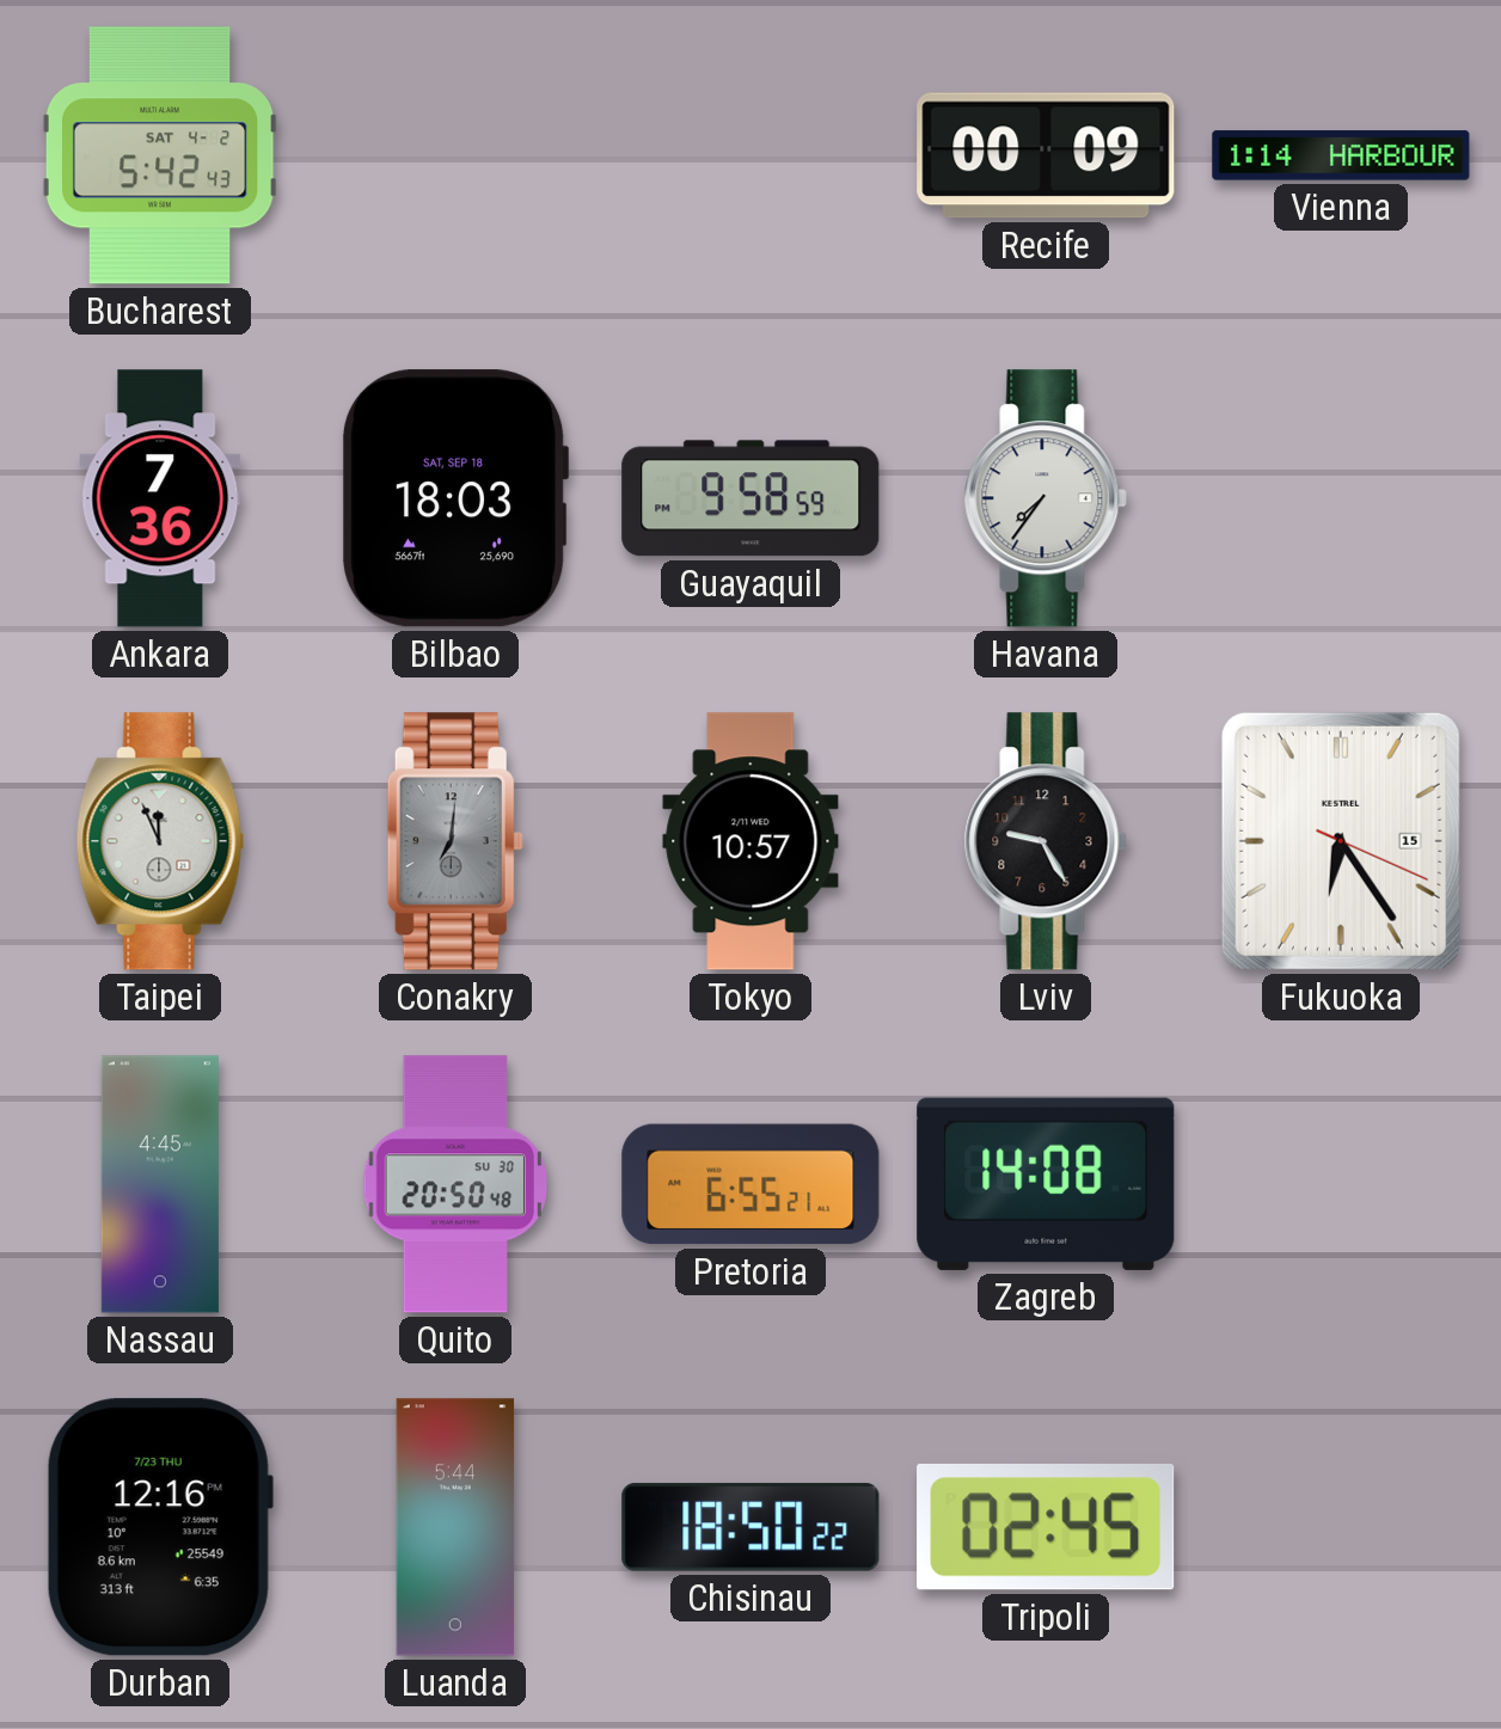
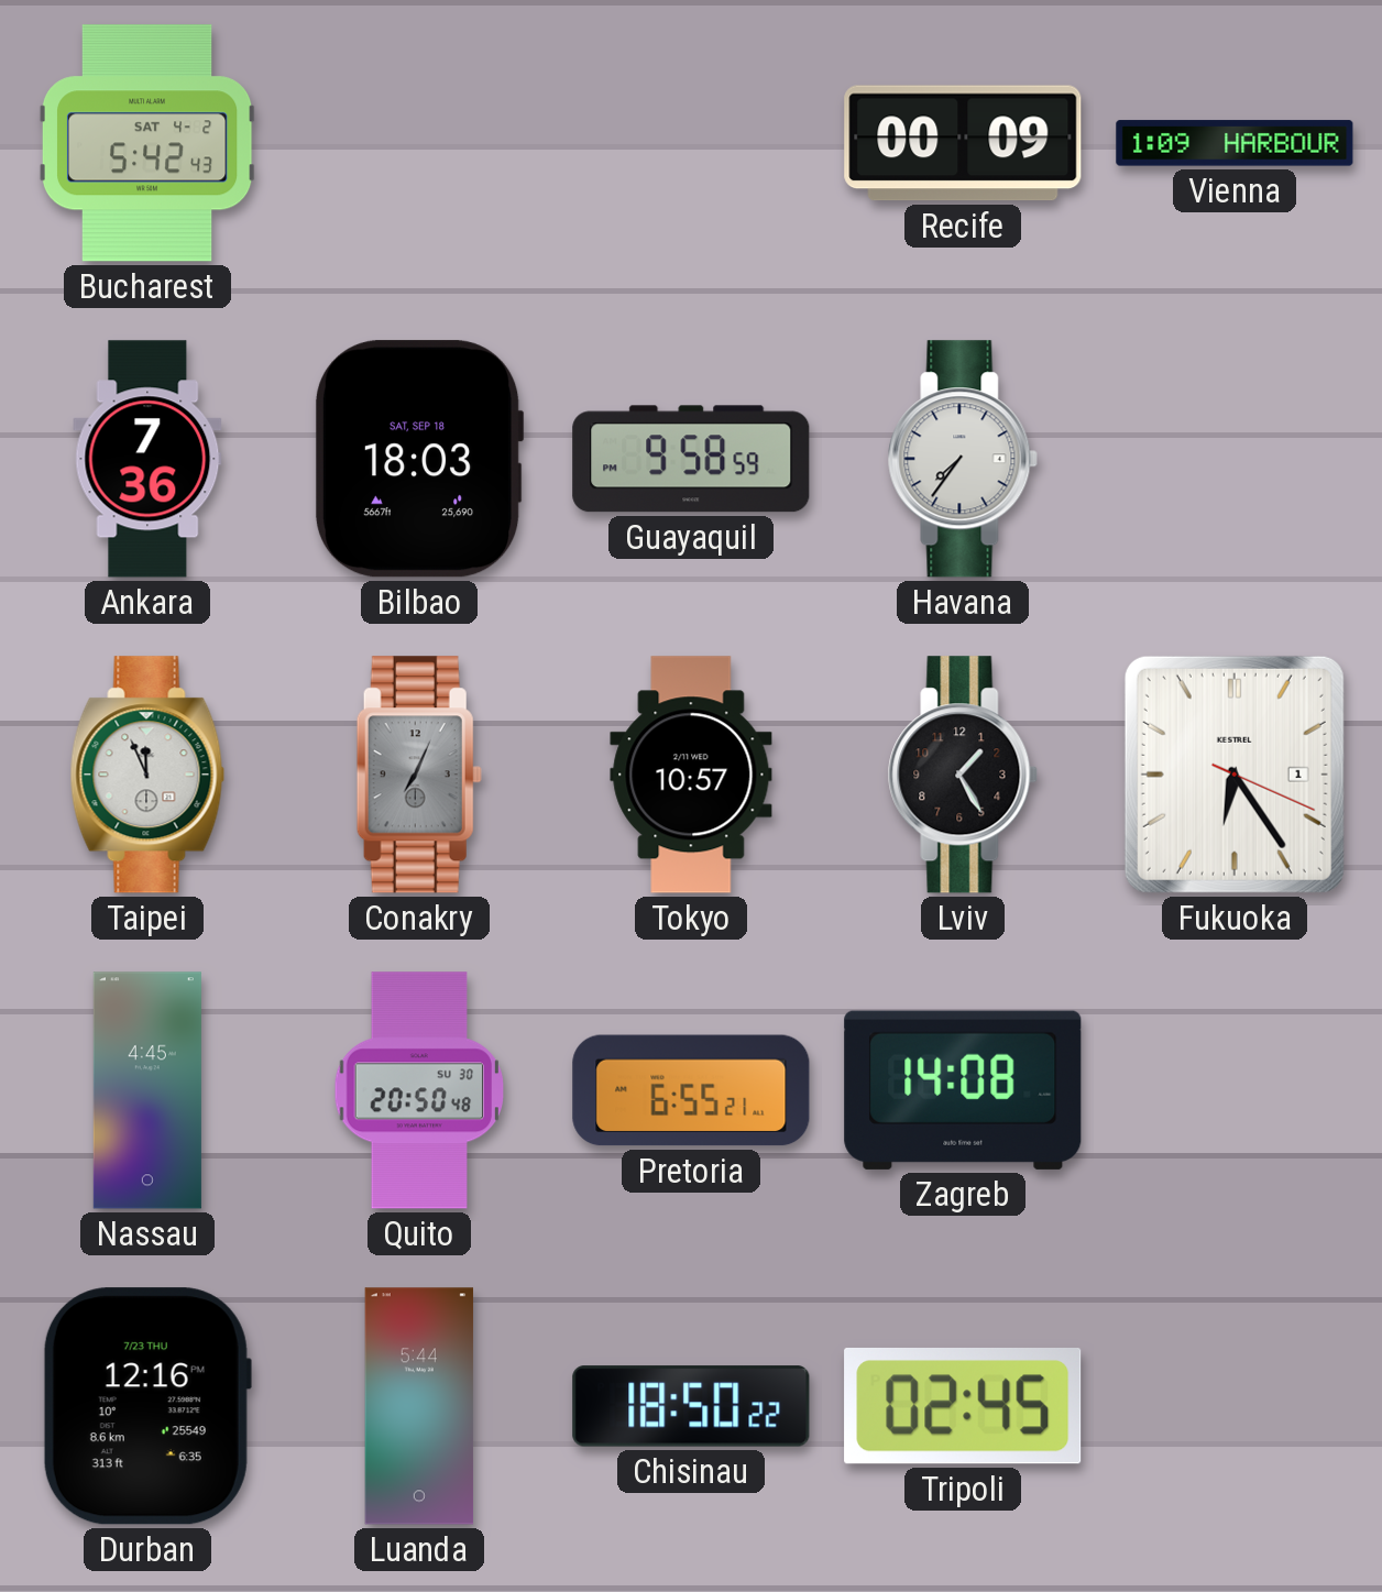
Vienna: 1:14 -> 1:09
Conakry: 7:01 -> 7:04
Lviv: 9:25 -> 1:25
Fukuoka date: 15 -> 1
